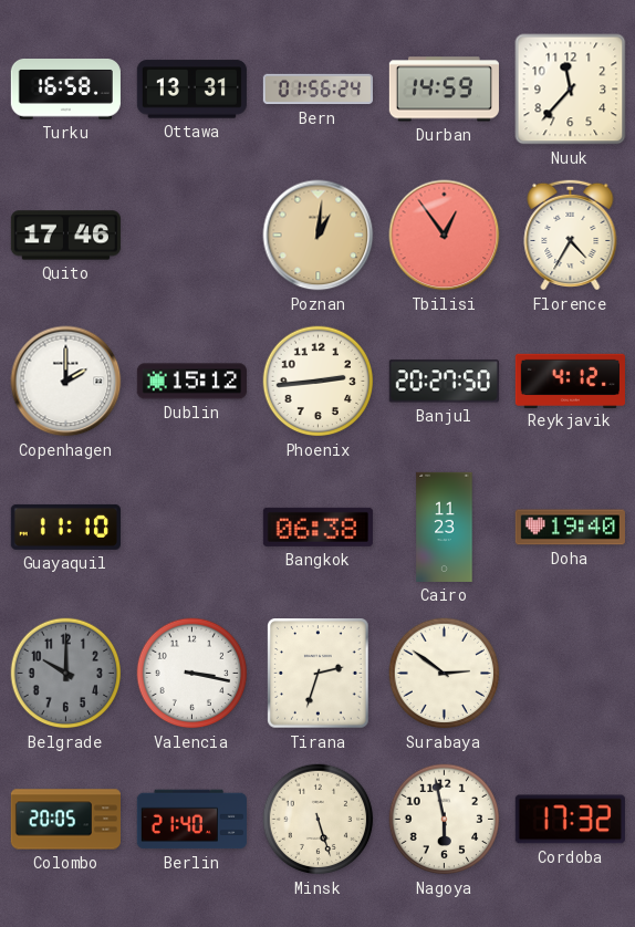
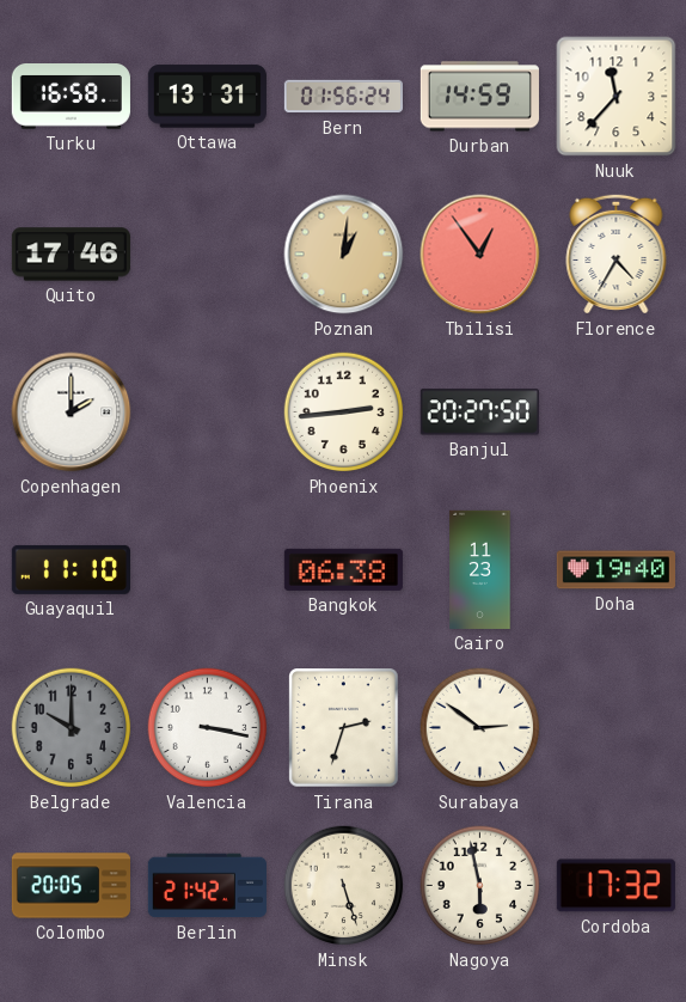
Dublin: 15:12 -> none
Reykjavik: 4:12 -> none
Berlin: 21:40 -> 21:42
